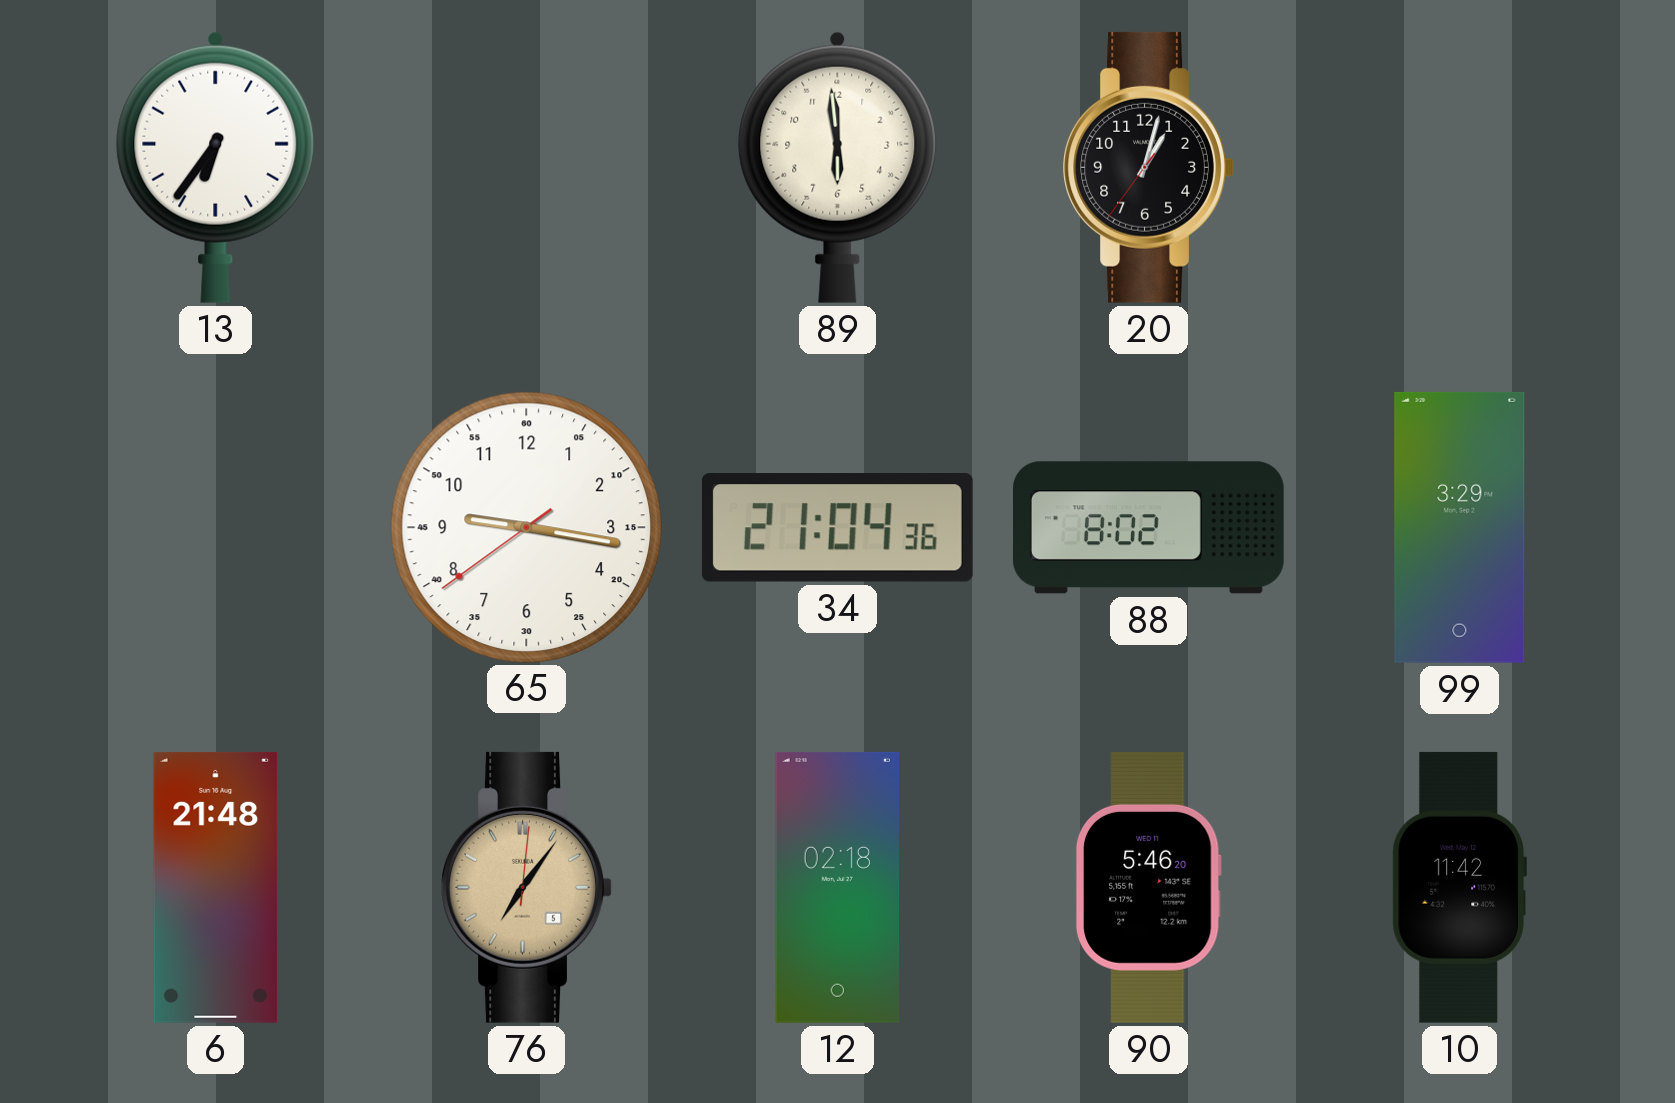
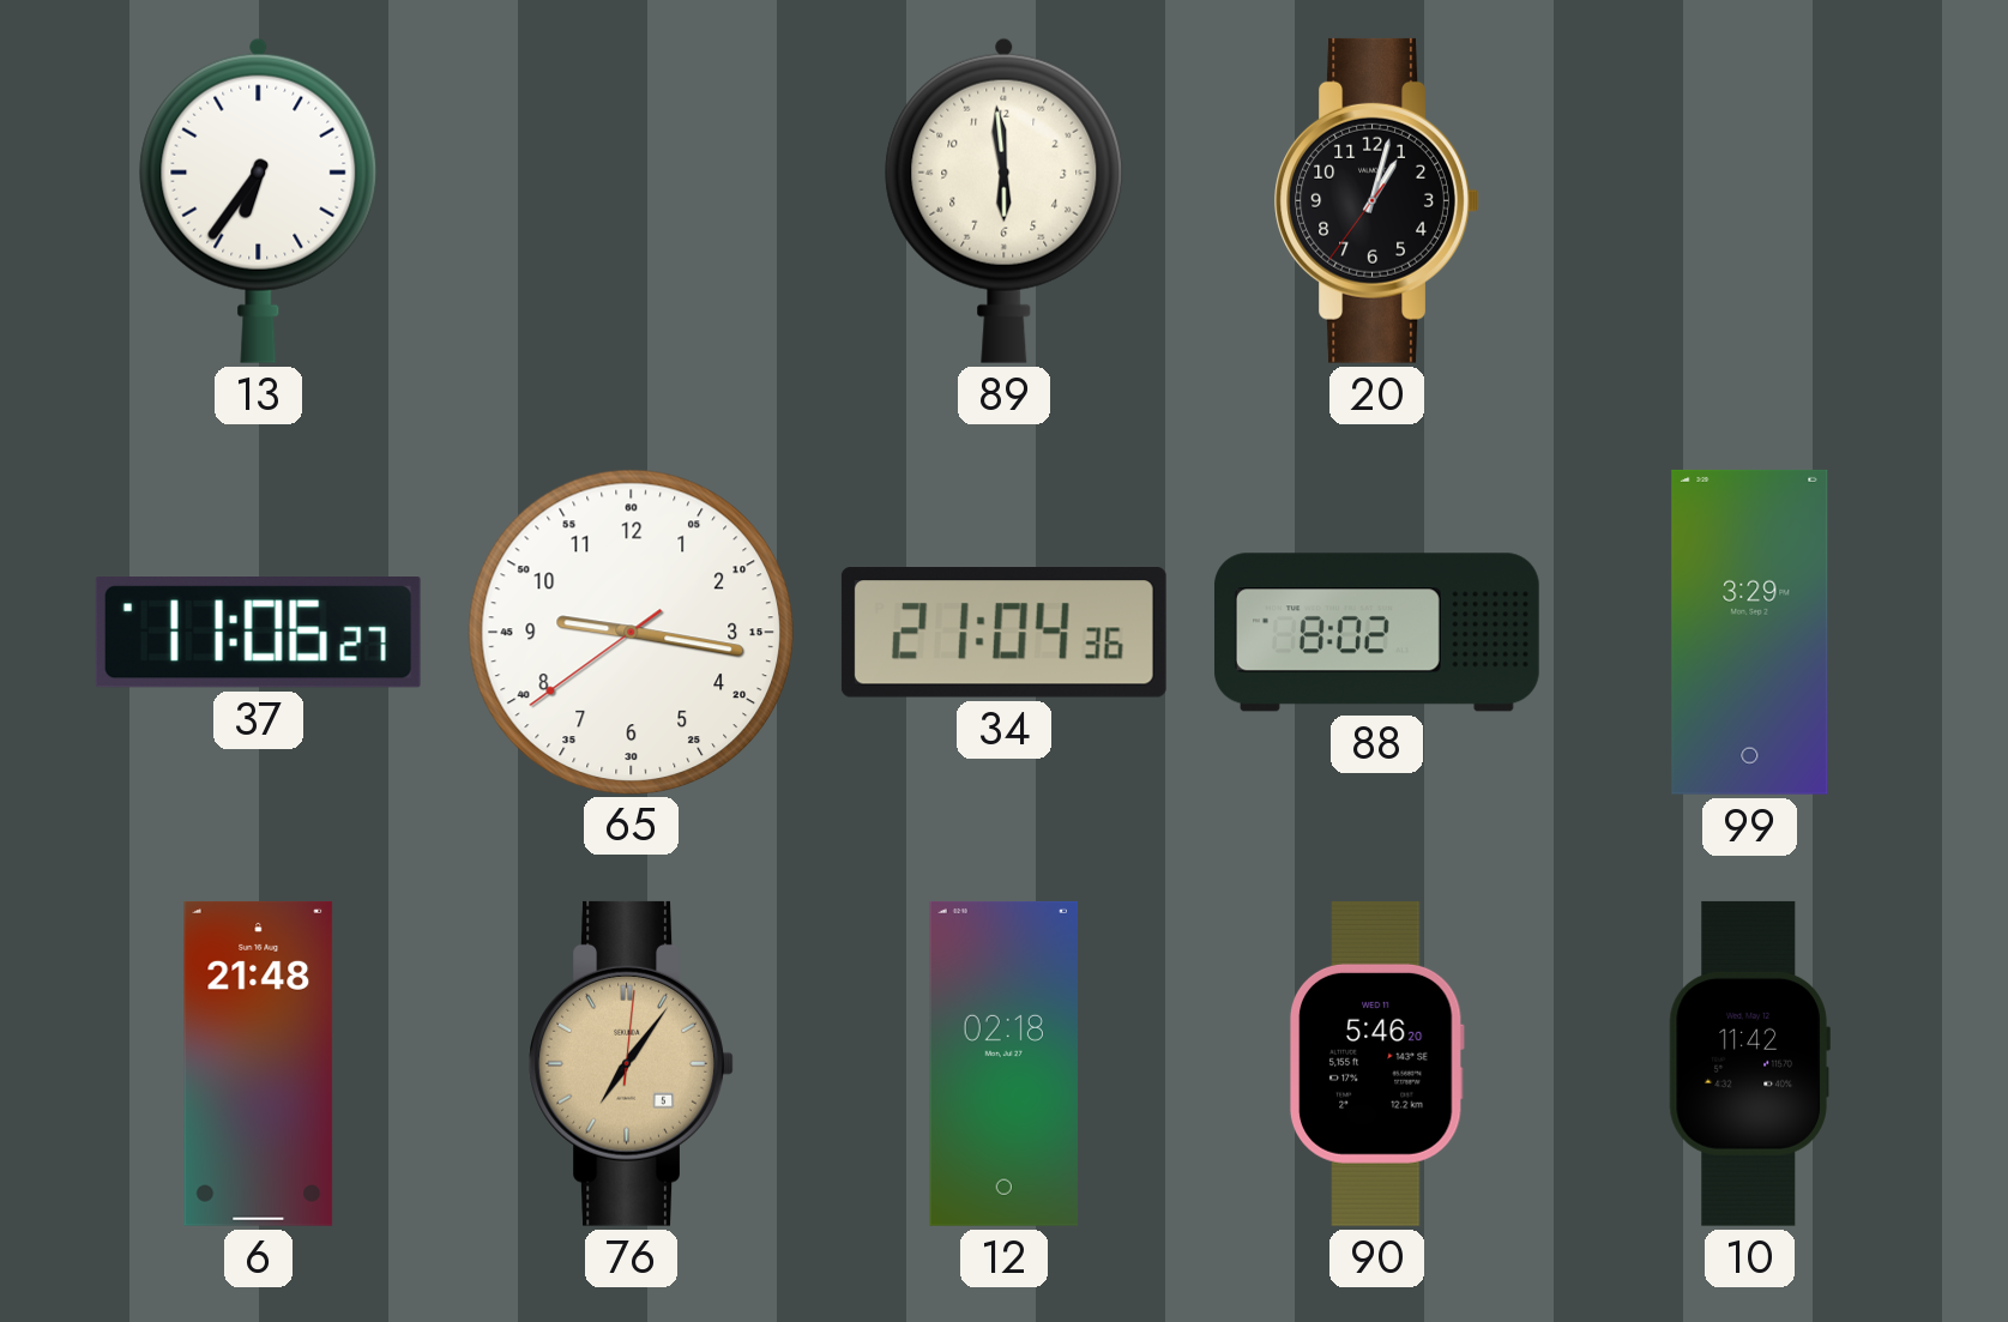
37: none -> 11:06
